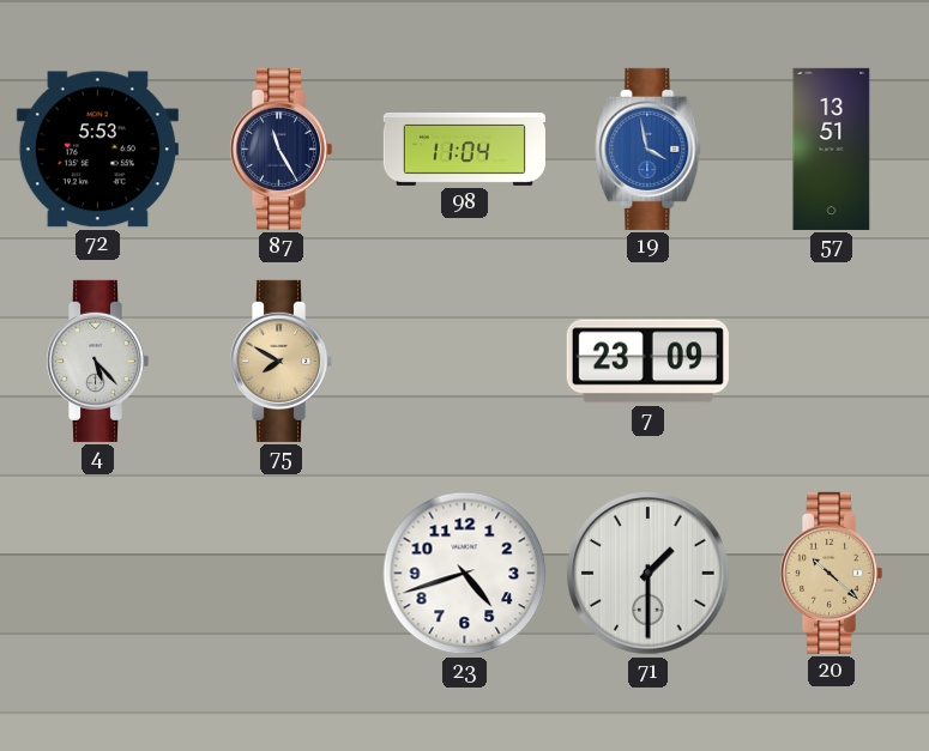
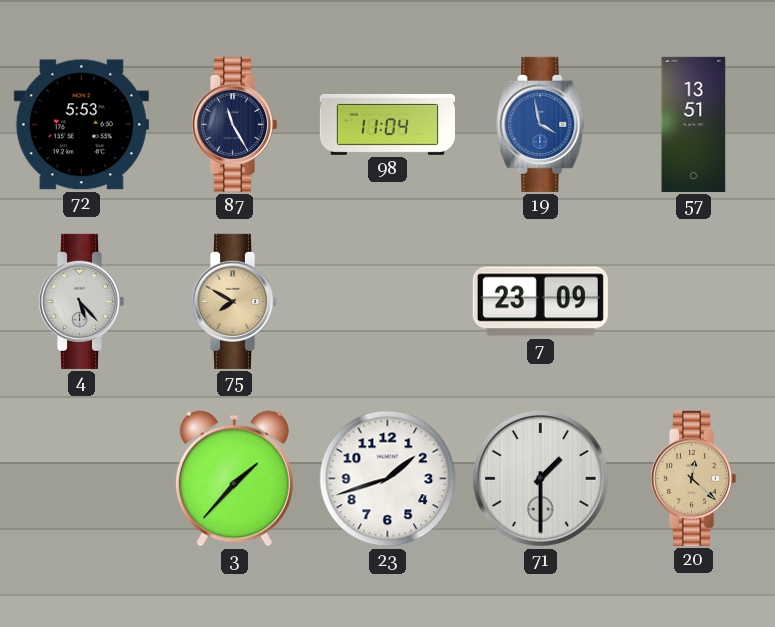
3: none -> 1:37
23: 4:42 -> 1:42
20: 10:22 -> 12:22
